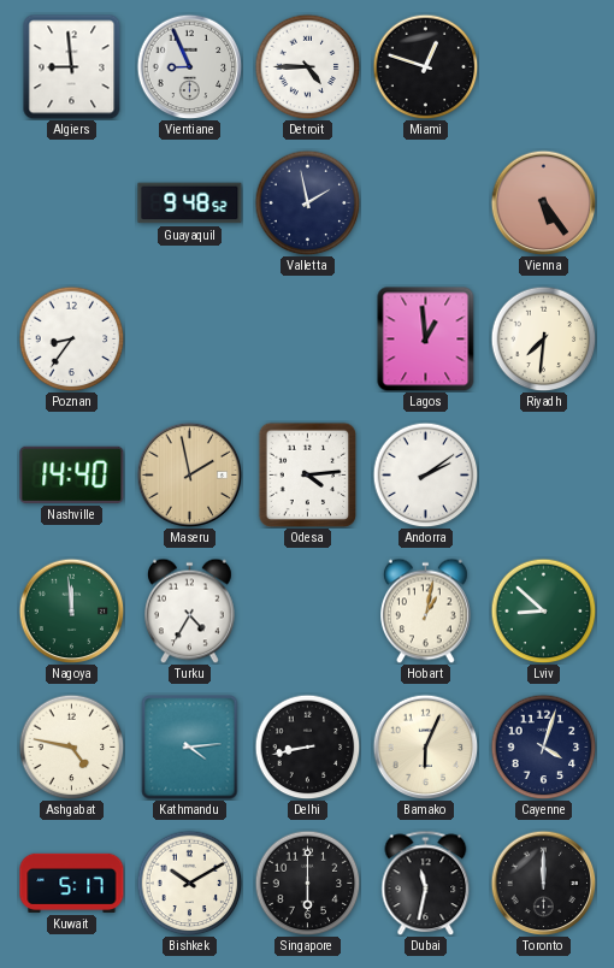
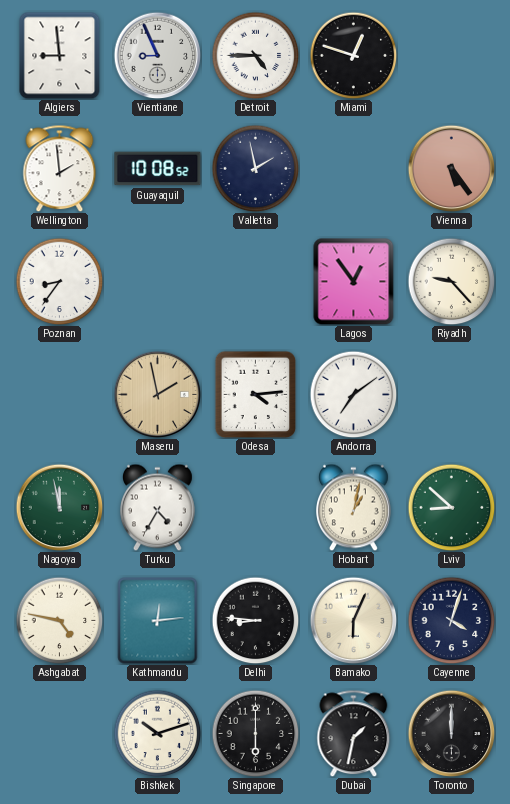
Wellington: none -> 1:59
Guayaquil: 9:48 -> 10:08
Lagos: 12:59 -> 12:54
Riyadh: 7:31 -> 9:23
Nashville: 14:40 -> none
Andorra: 2:09 -> 7:09
Nagoya: 11:59 -> 11:58
Kathmandu: 4:14 -> 12:14
Delhi: 8:43 -> 8:46
Kuwait: 5:17 -> none
Bishkek: 10:10 -> 10:12
Dubai: 11:32 -> 1:32
